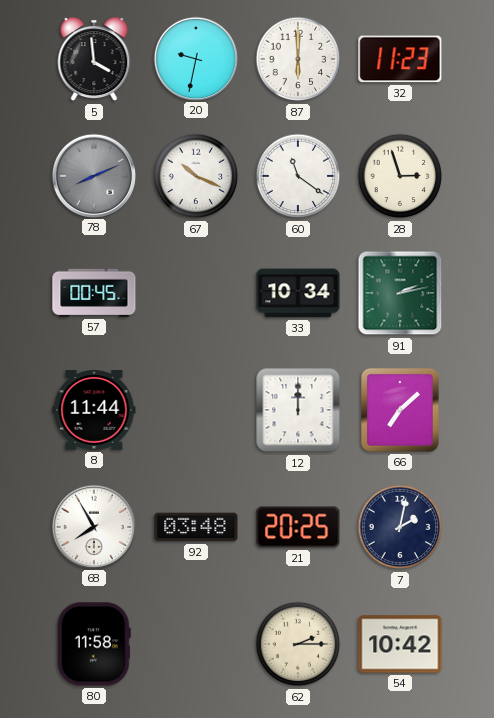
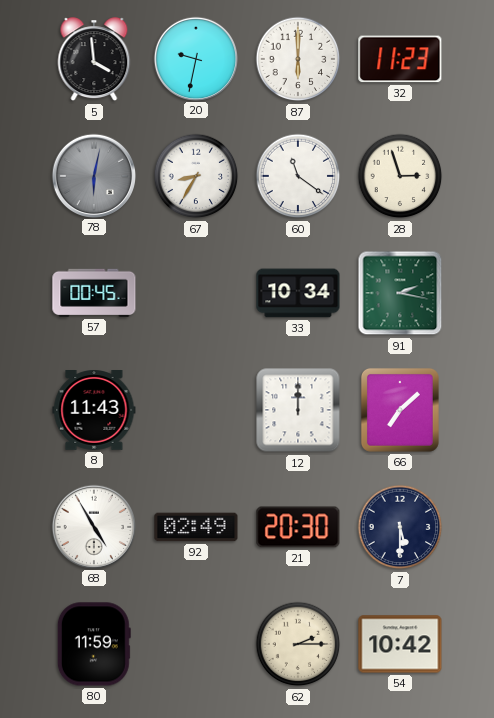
78: 8:11 -> 6:02
67: 10:19 -> 8:35
91: 2:13 -> 2:17
8: 11:44 -> 11:43
68: 7:55 -> 4:55
92: 03:48 -> 02:49
21: 20:25 -> 20:30
7: 2:02 -> 5:30
80: 11:58 -> 11:59
